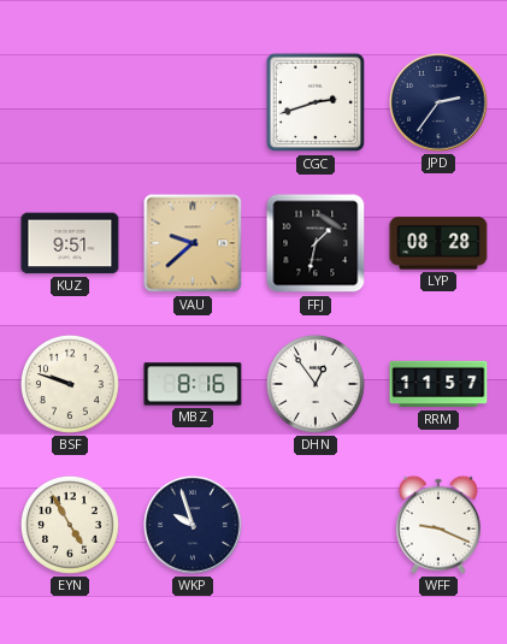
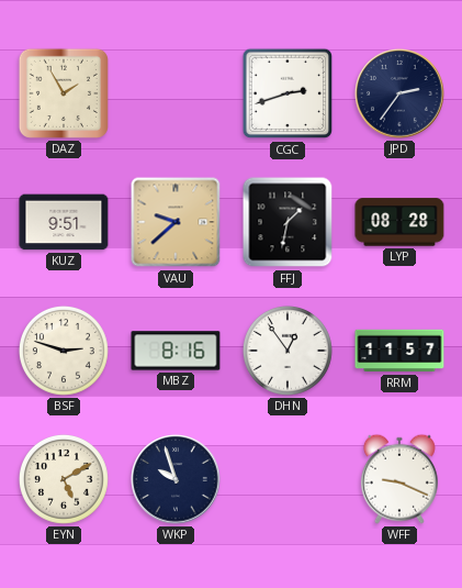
DAZ: none -> 1:55
BSF: 9:48 -> 2:48
EYN: 4:55 -> 5:10
